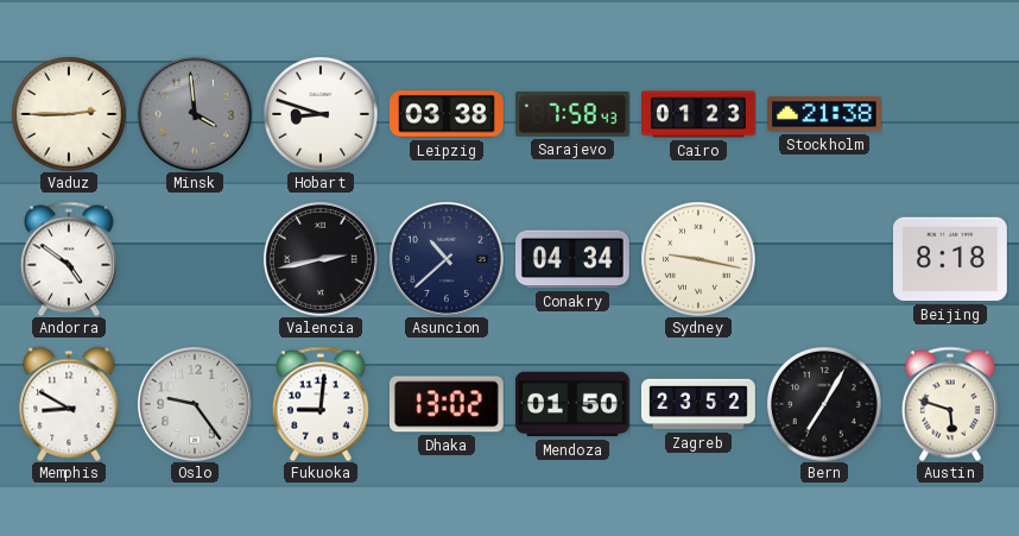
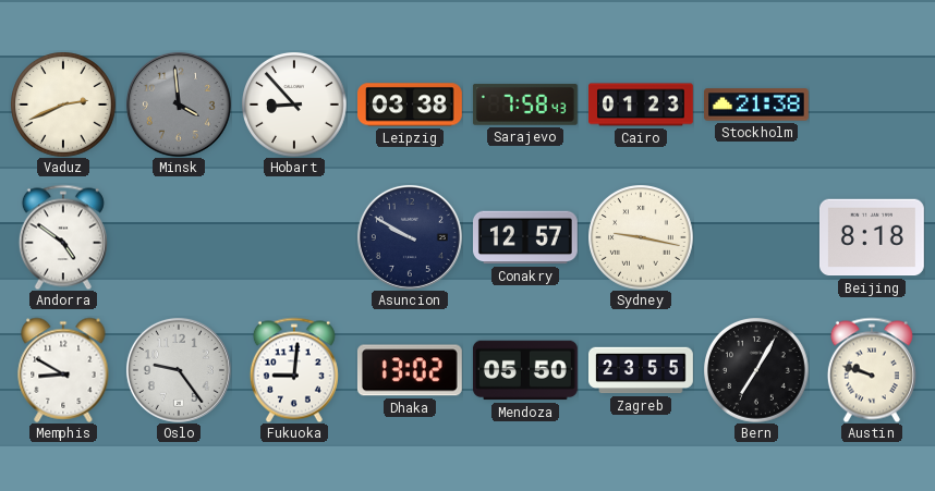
Vaduz: 2:45 -> 2:41
Hobart: 8:48 -> 8:53
Valencia: 2:43 -> none
Asuncion: 10:38 -> 9:50
Conakry: 04:34 -> 12:57
Mendoza: 01:50 -> 05:50
Zagreb: 23:52 -> 23:55
Austin: 5:48 -> 9:48
